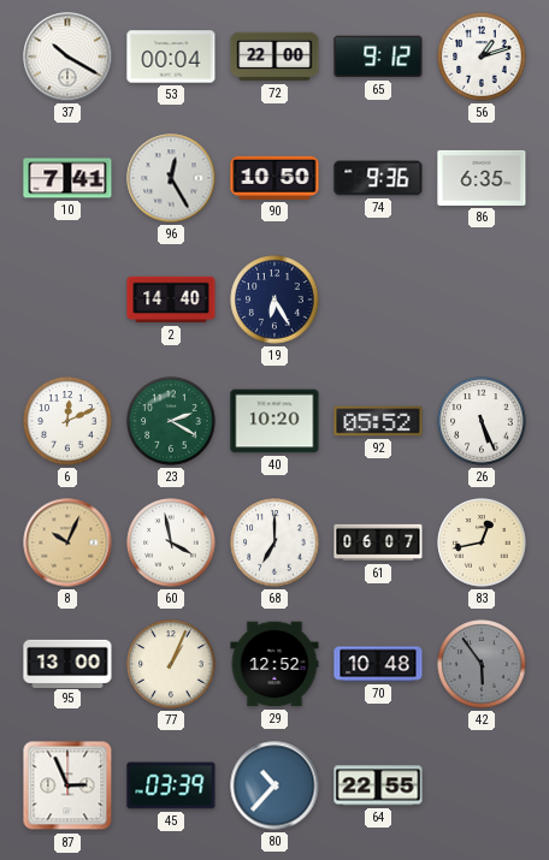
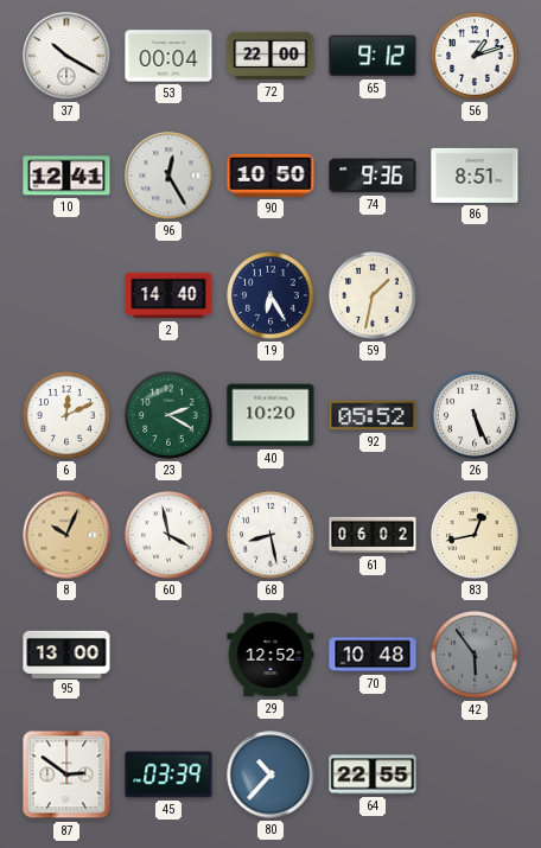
10: 7:41 -> 12:41
86: 6:35 -> 8:51
59: none -> 1:32
68: 7:00 -> 8:28
61: 06:07 -> 06:02
77: 1:04 -> none
87: 2:56 -> 2:51
